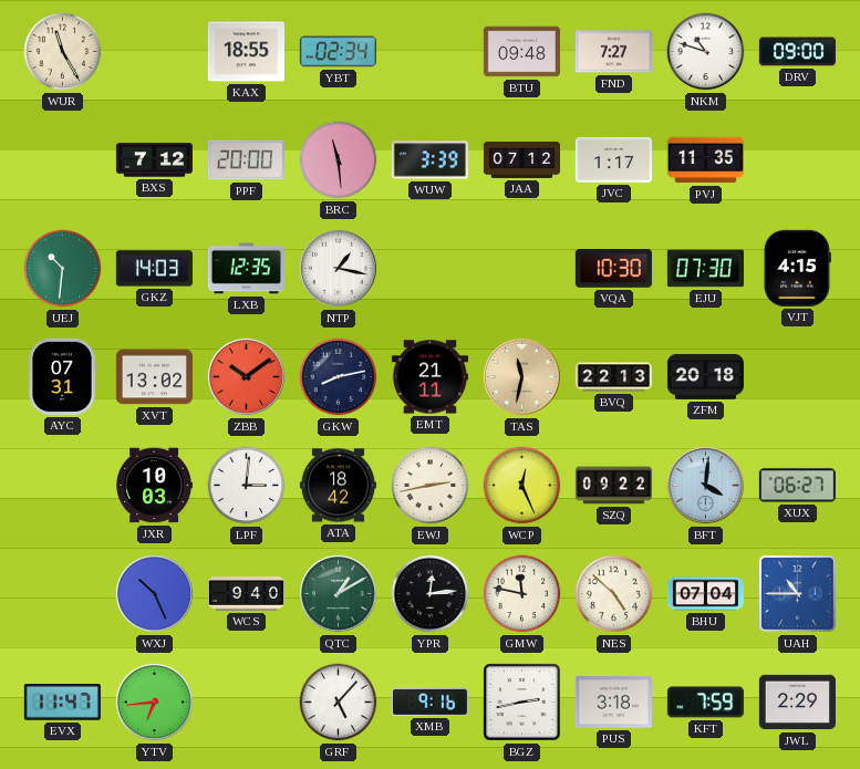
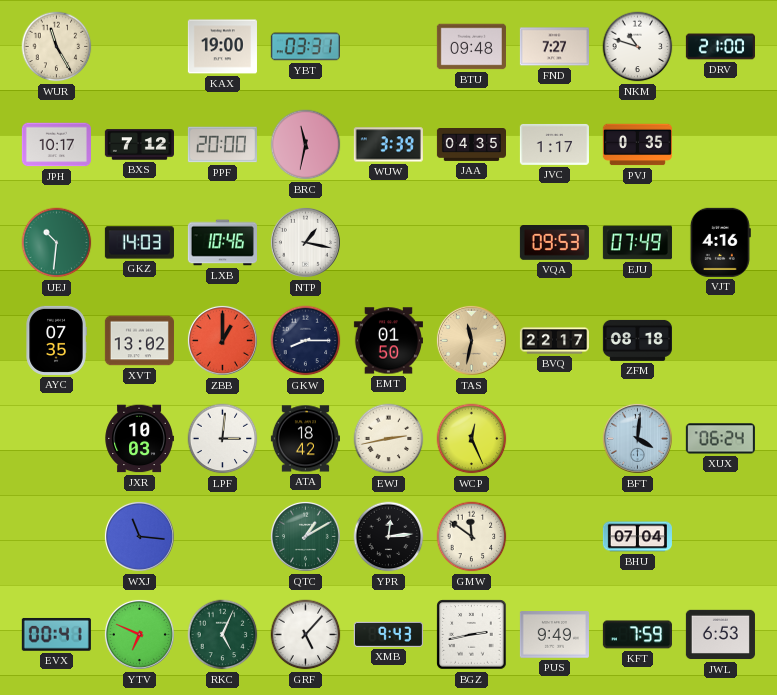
KAX: 18:55 -> 19:00
YBT: 02:34 -> 03:31
DRV: 09:00 -> 21:00
JPH: none -> 10:17
BRC: 11:29 -> 11:32
JAA: 07:12 -> 04:35
PVJ: 11:35 -> 0:35
LXB: 12:35 -> 10:46
VQA: 10:30 -> 09:53
EJU: 07:30 -> 07:49
VJT: 4:15 -> 4:16
AYC: 07:31 -> 07:35
ZBB: 10:09 -> 1:00
GKW: 8:13 -> 8:15
EMT: 21:11 -> 01:50
BVQ: 22:13 -> 22:17
ZFM: 20:18 -> 08:18
SZQ: 09:22 -> none
XUX: 06:27 -> 06:24
WXJ: 10:26 -> 11:16
WCS: 9:40 -> none
GMW: 11:47 -> 11:51
NES: 4:52 -> none
UAH: 10:45 -> none
EVX: 11:47 -> 00:41
YTV: 6:44 -> 6:49
RKC: none -> 5:04
XMB: 9:16 -> 9:43
PUS: 3:18 -> 9:49
JWL: 2:29 -> 6:53
